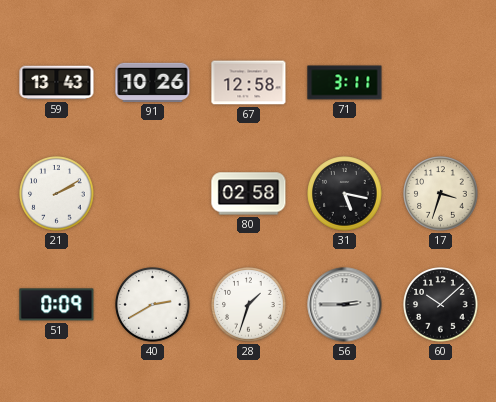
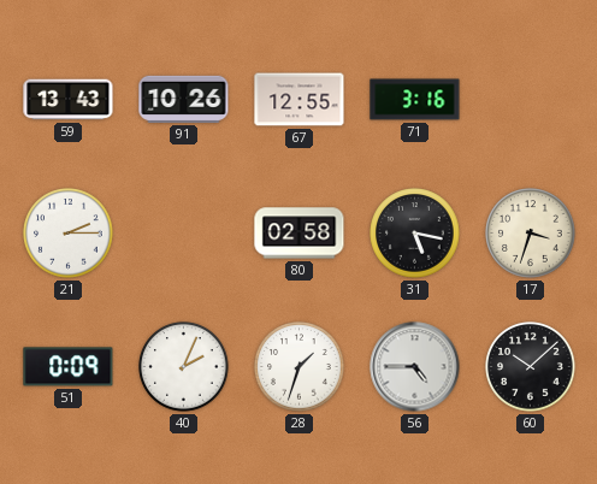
67: 12:58 -> 12:55
71: 3:11 -> 3:16
21: 2:10 -> 2:15
40: 2:40 -> 2:04
56: 2:45 -> 4:45
